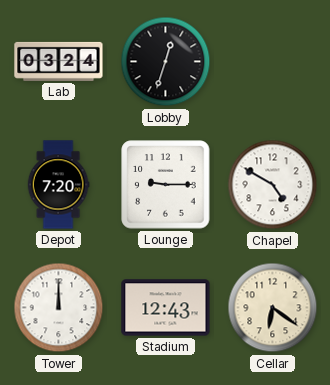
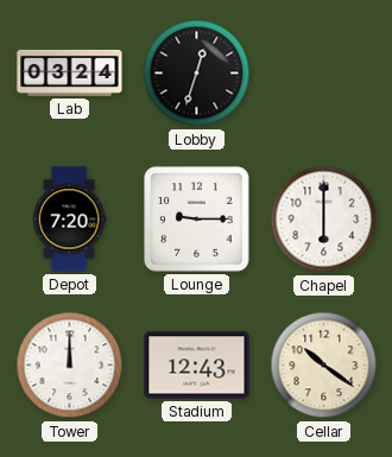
Chapel: 4:50 -> 6:00
Cellar: 6:21 -> 10:21
